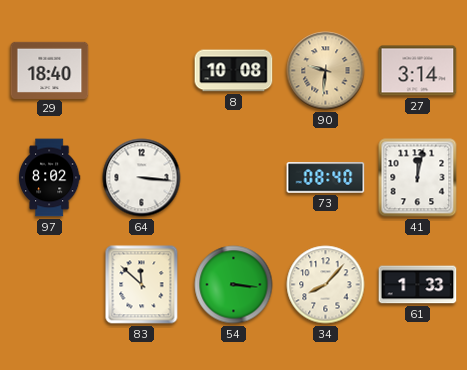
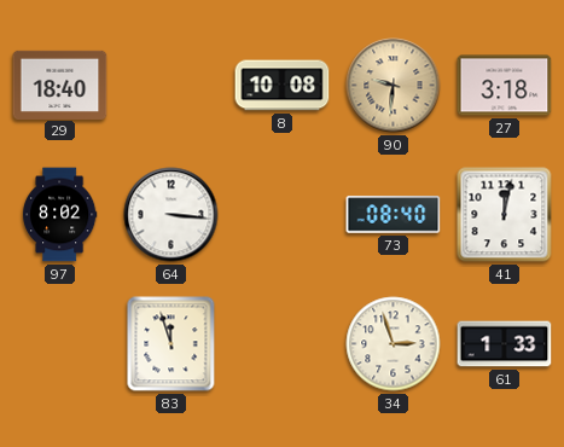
27: 3:14 -> 3:18
83: 11:52 -> 11:57
54: 3:16 -> none
34: 8:07 -> 2:57
